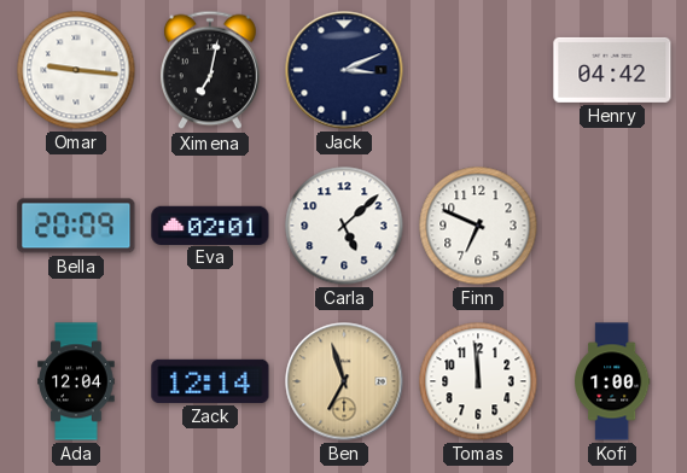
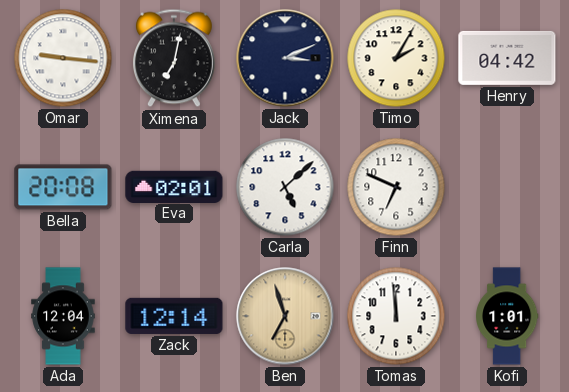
Timo: none -> 2:05
Bella: 20:09 -> 20:08
Kofi: 1:00 -> 1:01
